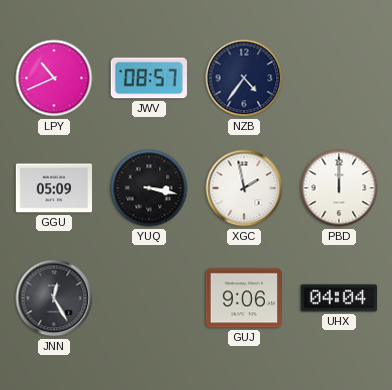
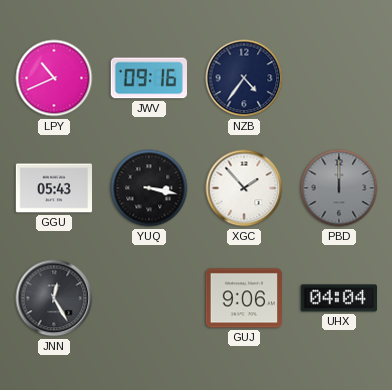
JWV: 08:57 -> 09:16
GGU: 05:09 -> 05:43
XGC: 1:58 -> 1:53
PBD dial: white -> grey
